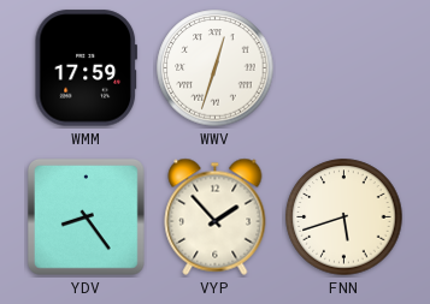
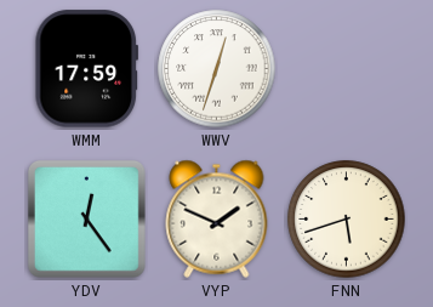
YDV: 8:24 -> 12:24
VYP: 1:53 -> 1:49
